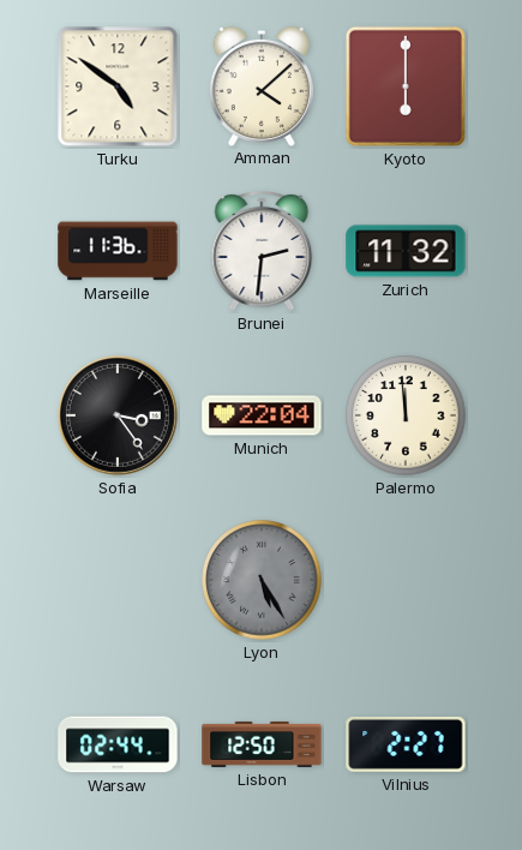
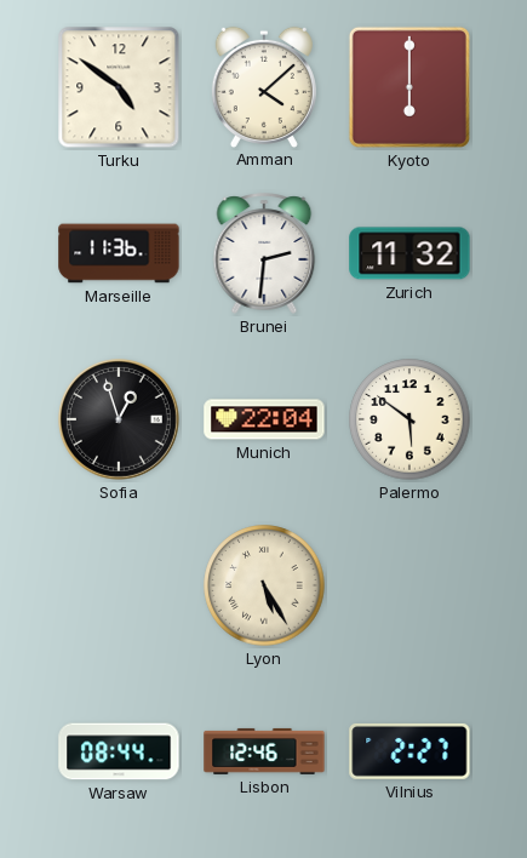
Sofia: 3:24 -> 12:57
Palermo: 11:59 -> 5:51
Lyon dial: grey -> cream
Warsaw: 02:44 -> 08:44
Lisbon: 12:50 -> 12:46
